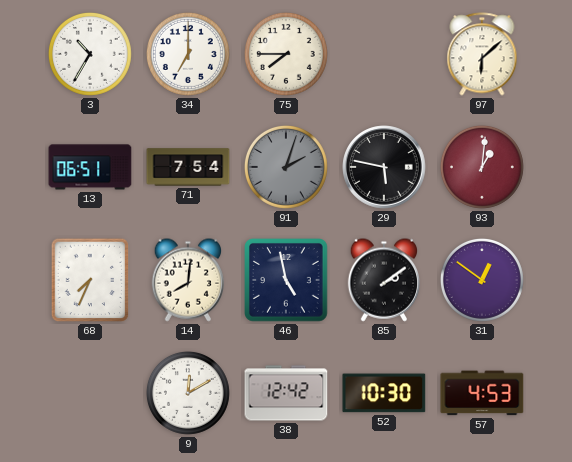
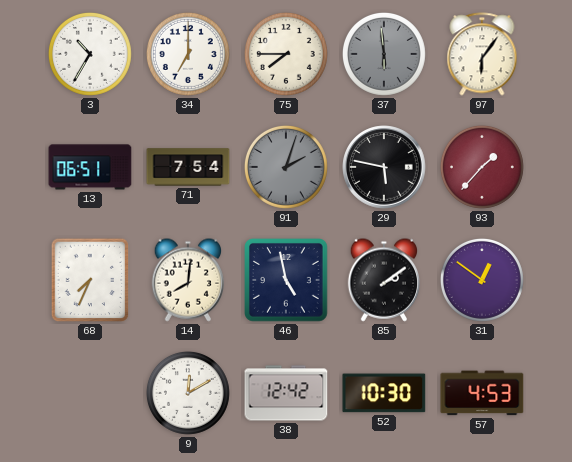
37: none -> 5:59
97: 6:08 -> 6:06
93: 1:01 -> 1:37
